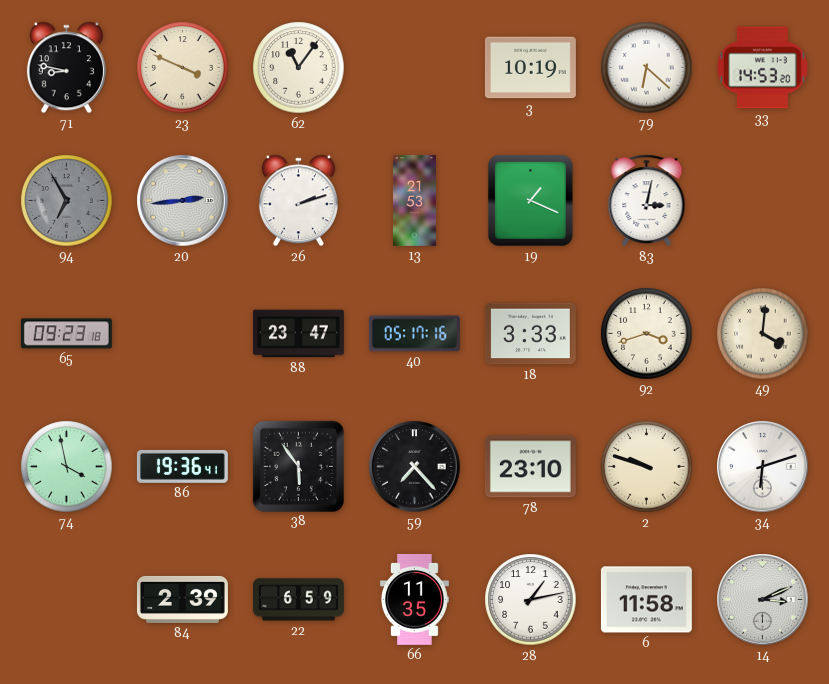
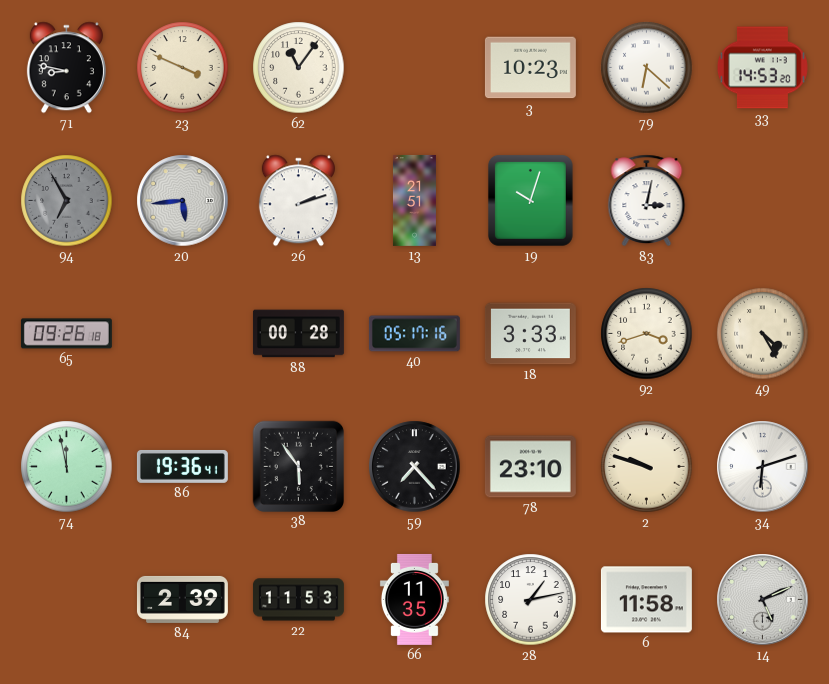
3: 10:19 -> 10:23
20: 2:44 -> 5:44
13: 21:53 -> 21:51
19: 1:19 -> 10:03
65: 09:23 -> 09:26
88: 23:47 -> 00:28
49: 4:01 -> 4:25
74: 3:58 -> 11:58
22: 6:59 -> 11:53
14: 3:11 -> 5:11
